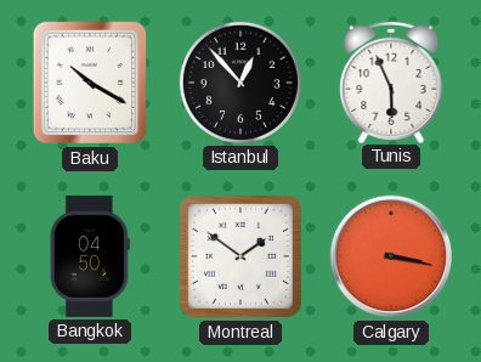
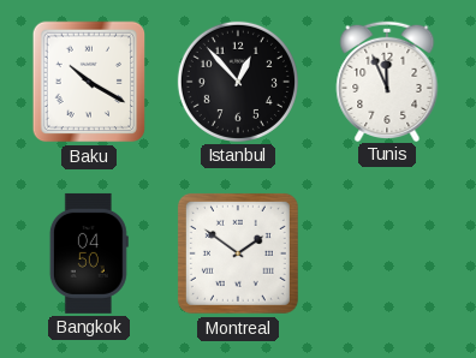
Tunis: 5:56 -> 11:56
Calgary: 3:17 -> none
